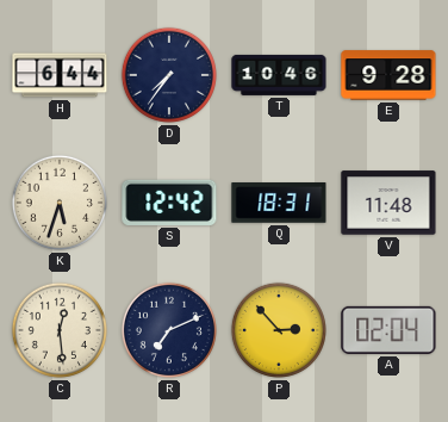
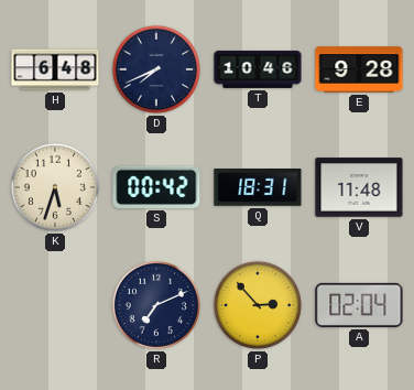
H: 6:44 -> 6:48
D: 7:36 -> 7:41
S: 12:42 -> 00:42
C: 12:29 -> none
